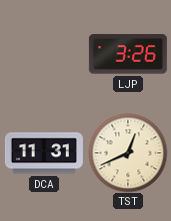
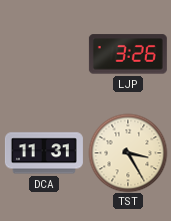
TST: 12:41 -> 3:25
